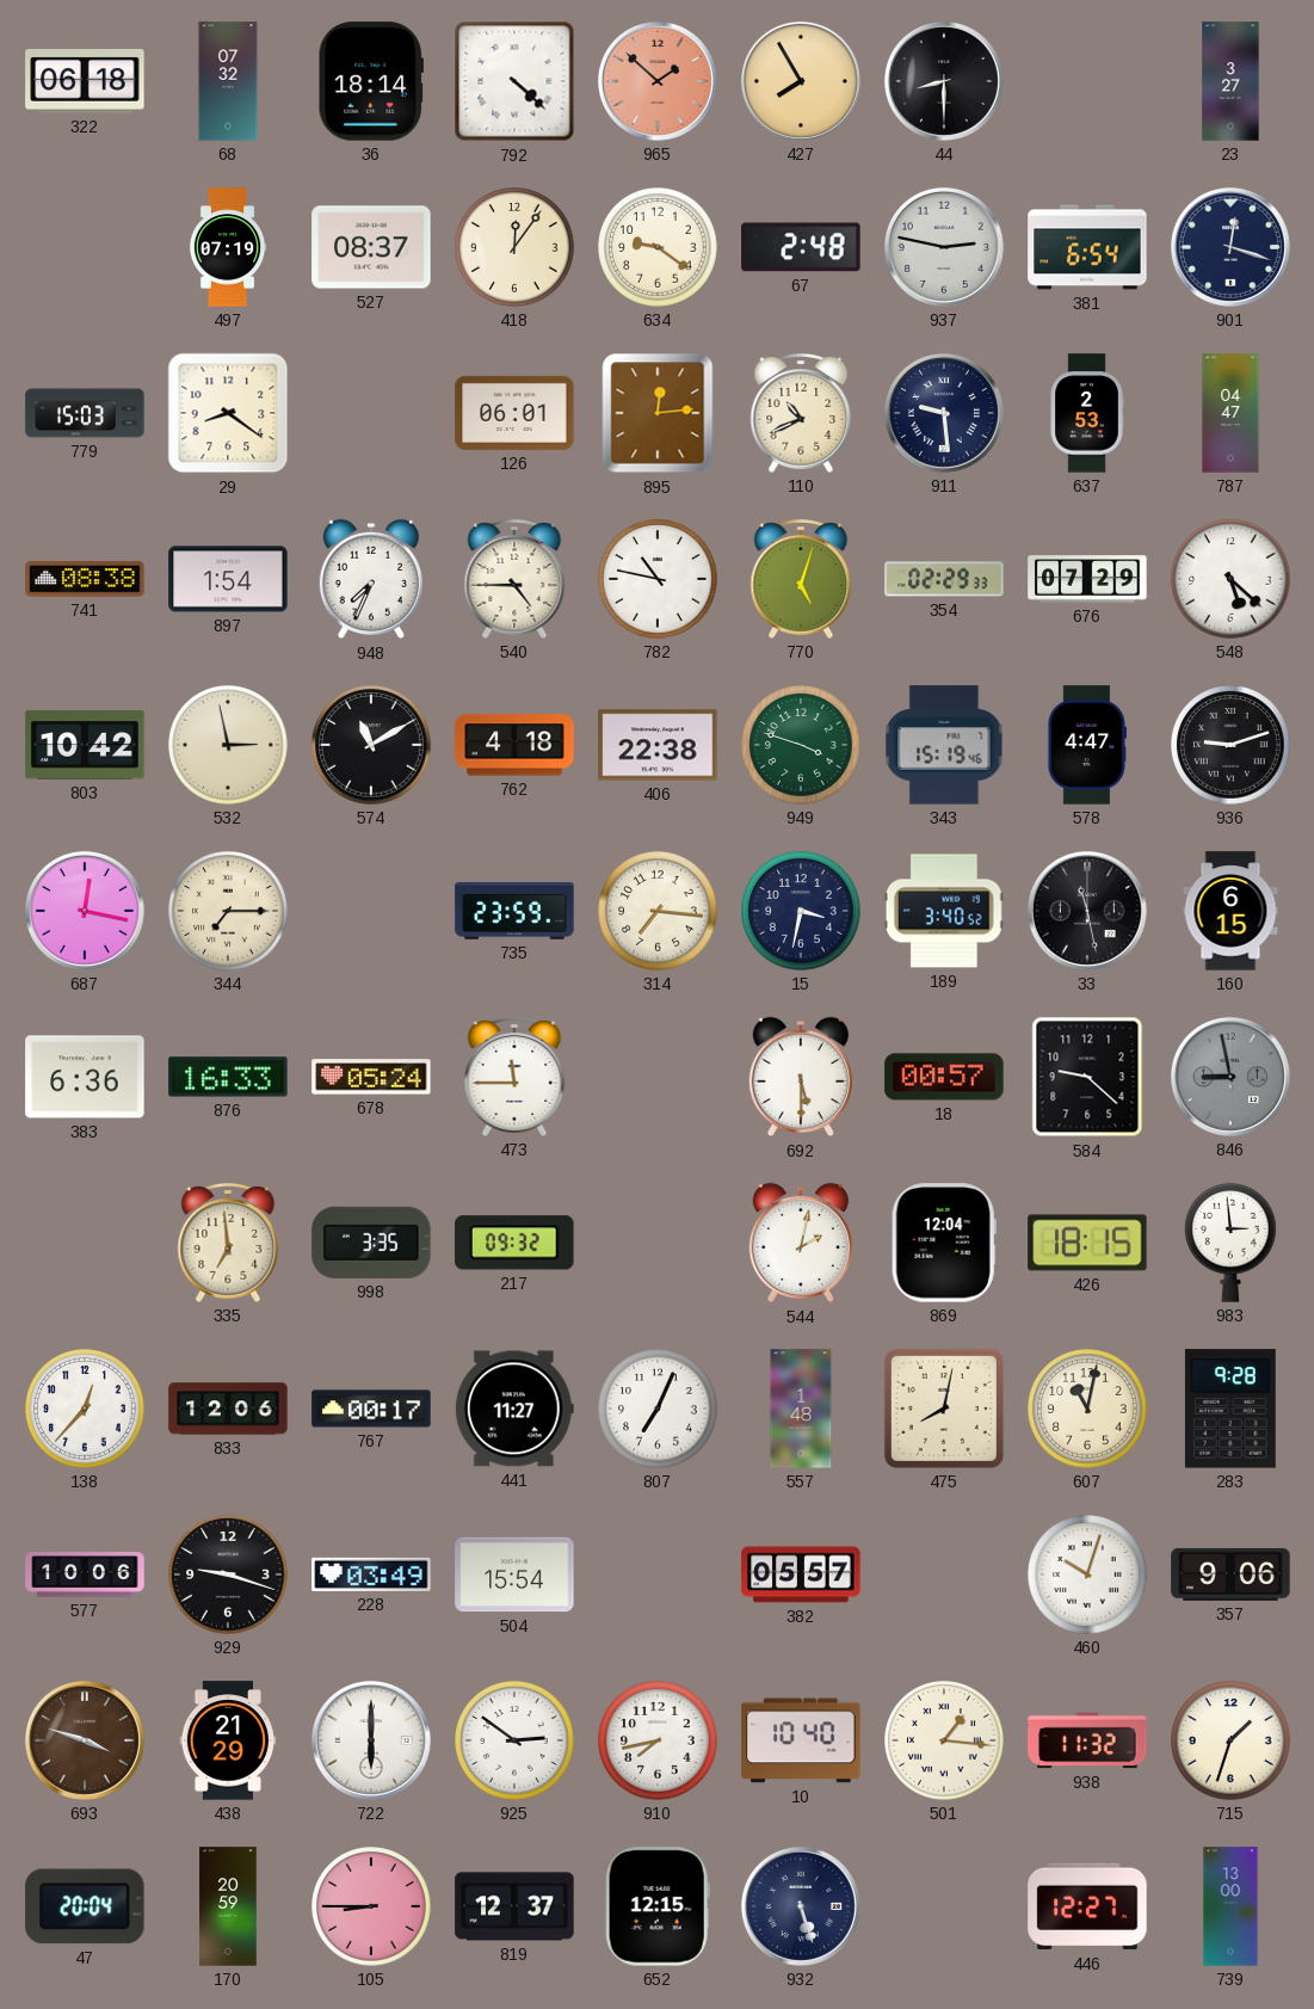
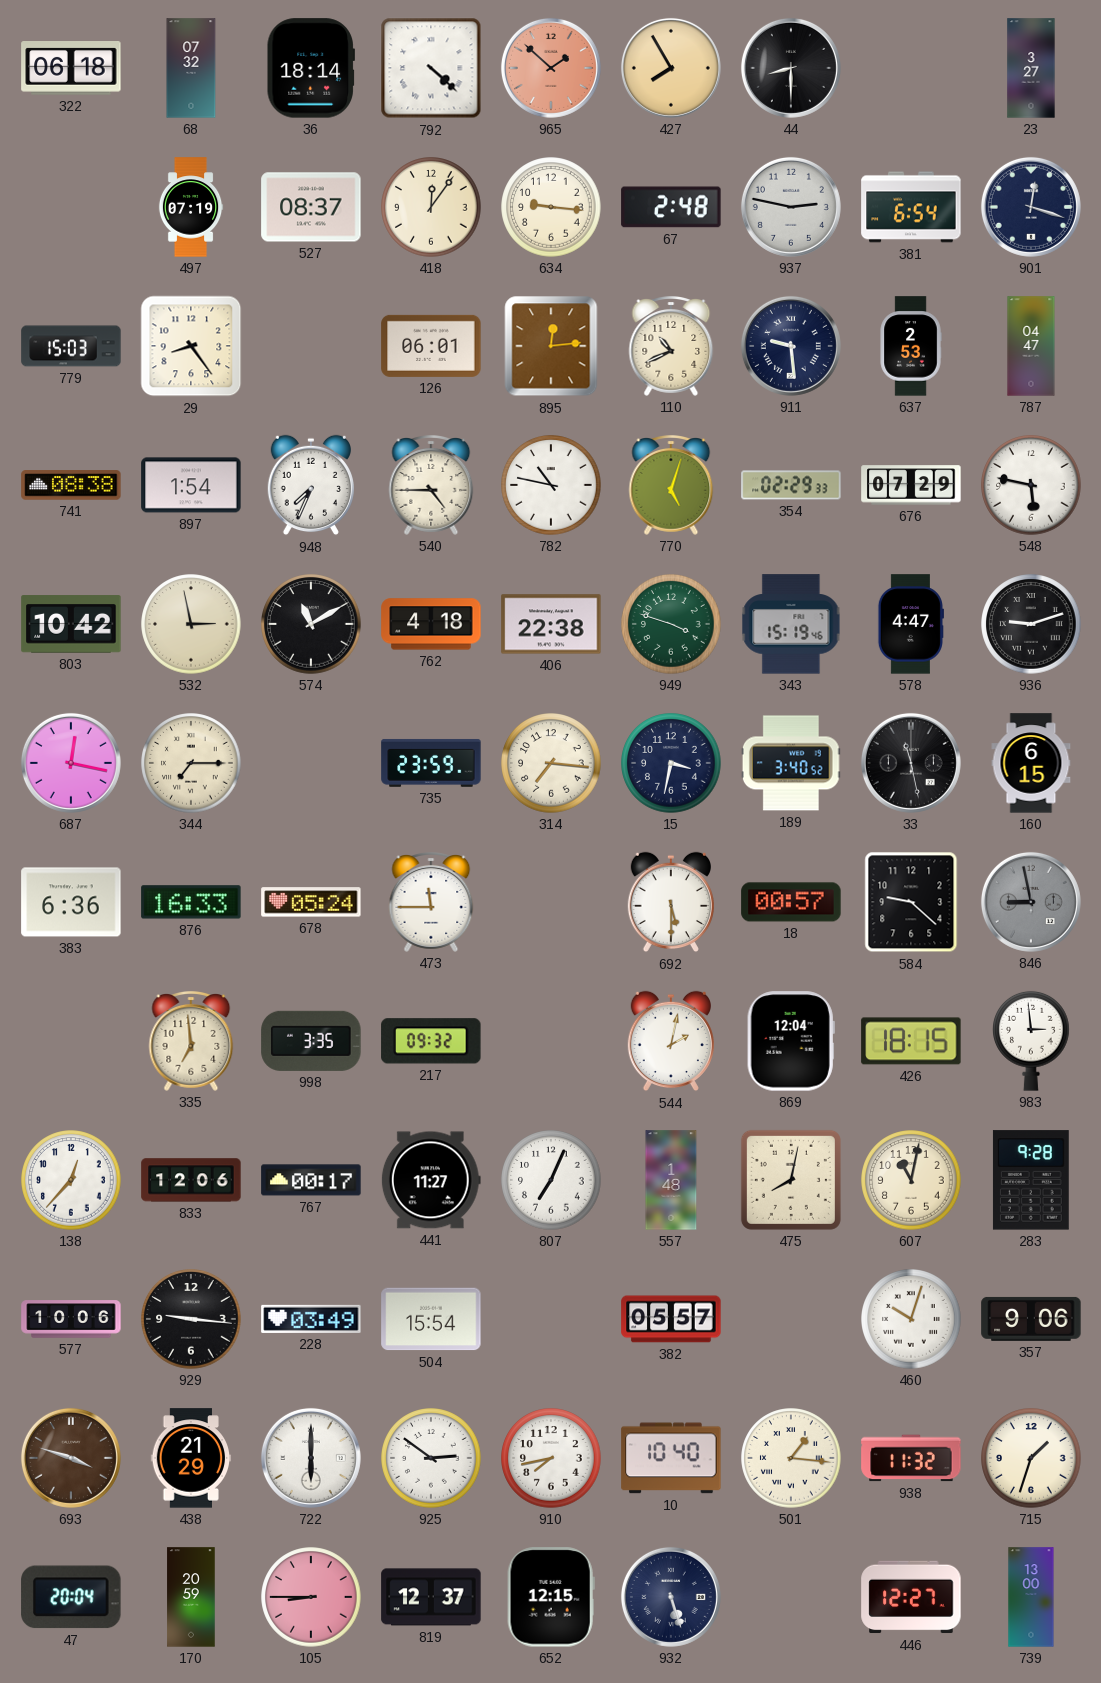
634: 9:21 -> 9:16
29: 8:21 -> 8:24
548: 5:22 -> 5:47
929: 9:18 -> 9:16
